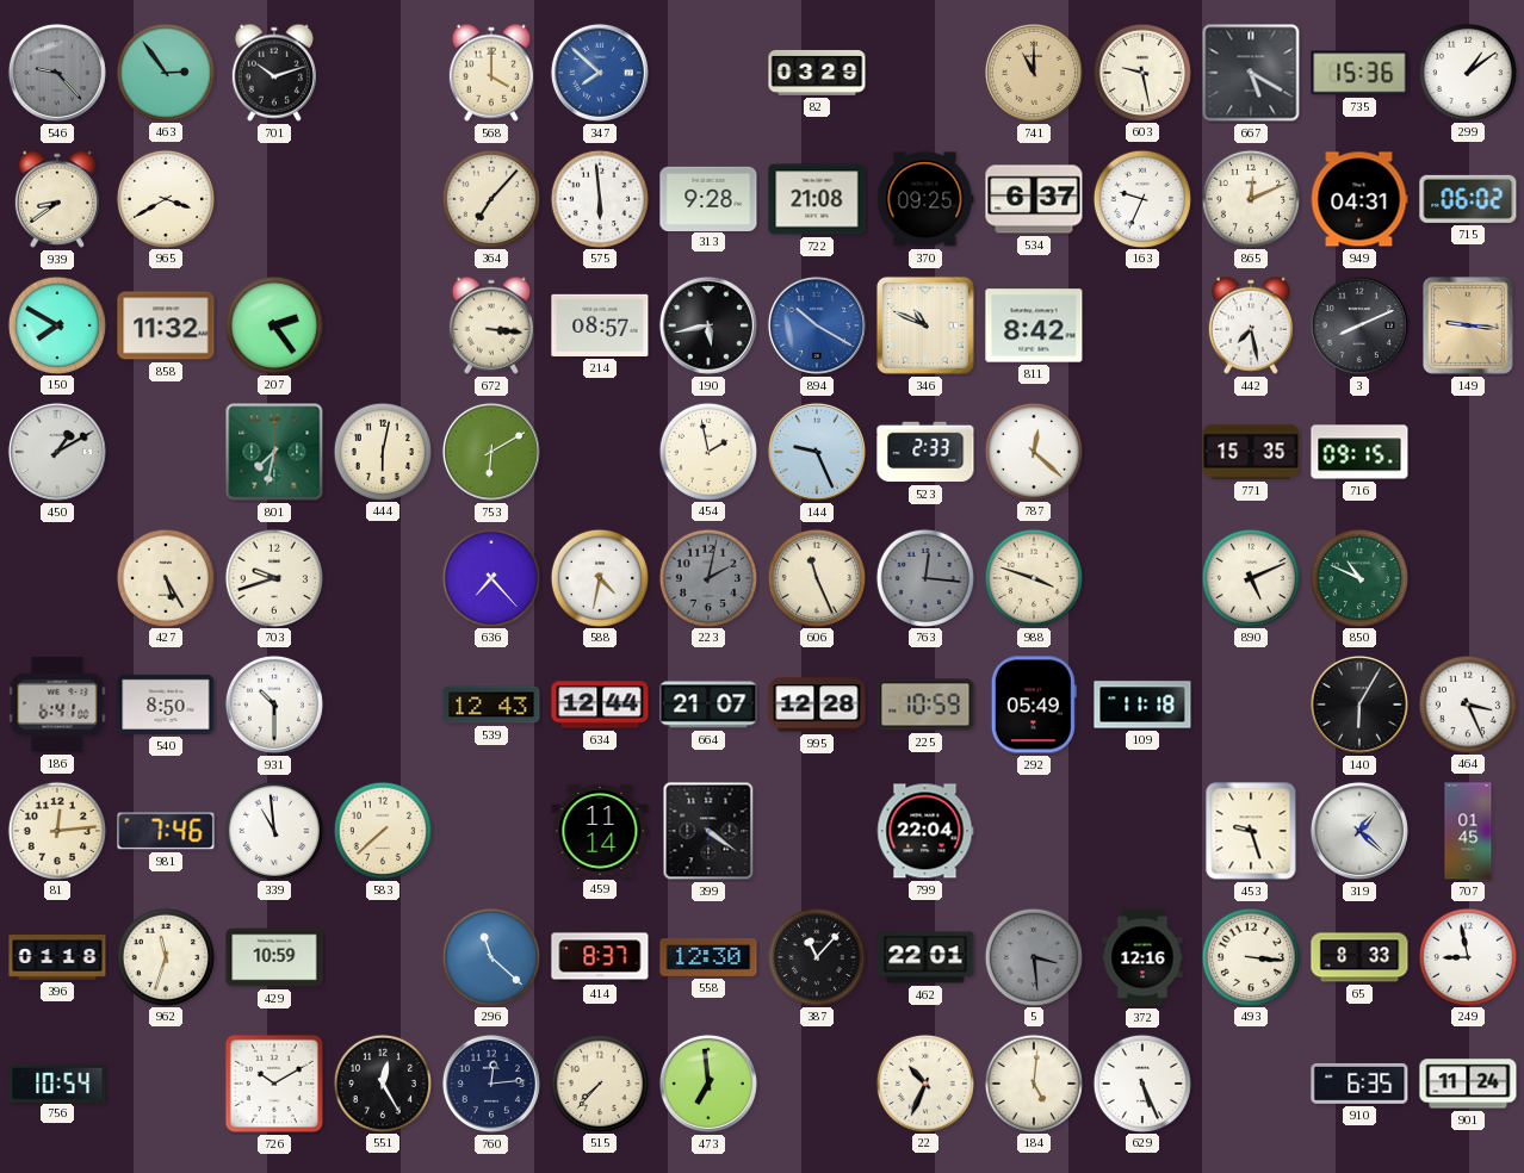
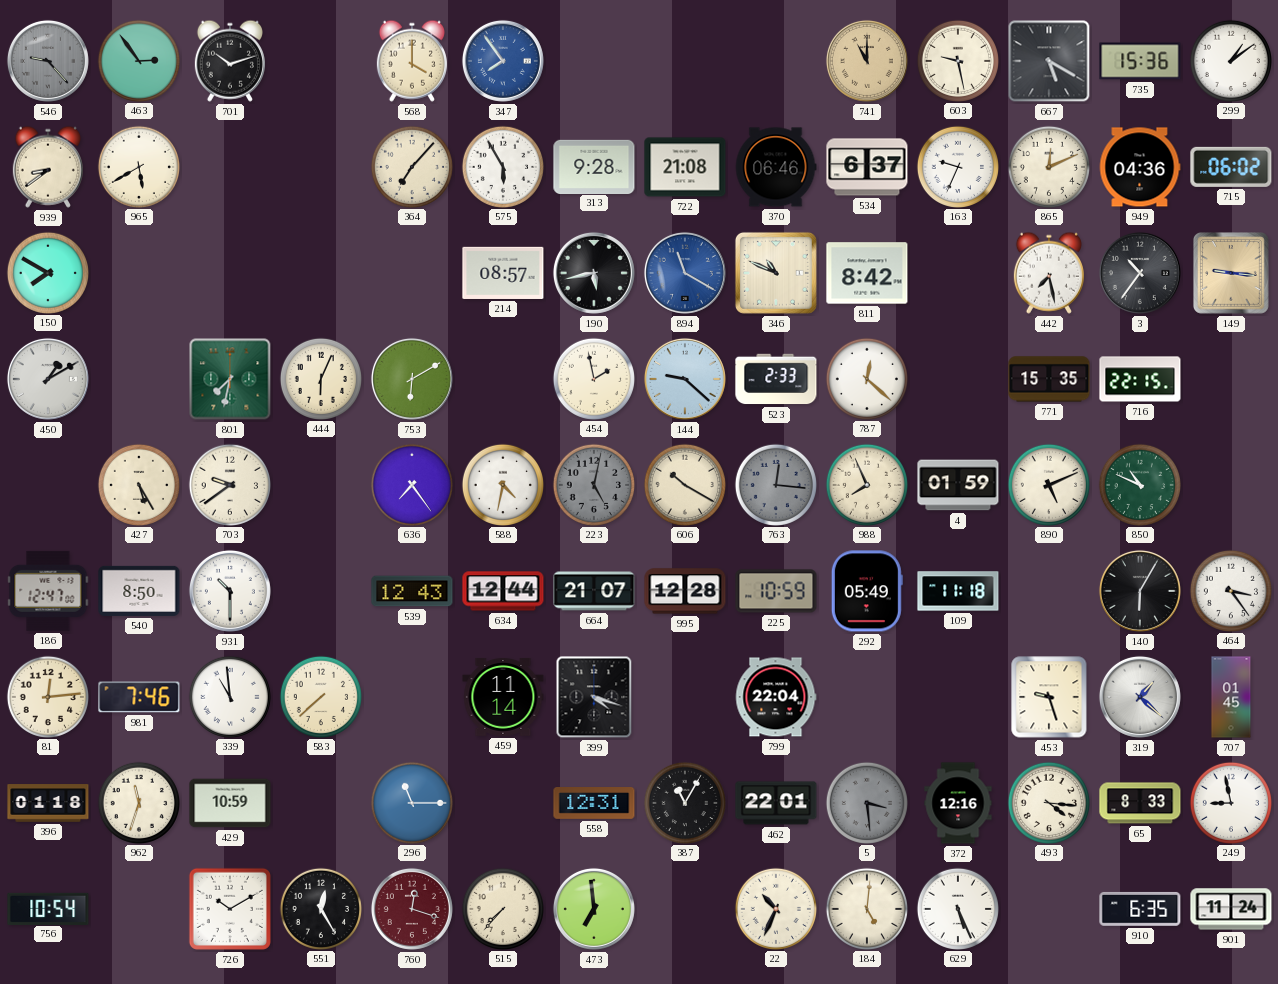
347: 7:52 -> 7:54
82: 03:29 -> none
965: 3:40 -> 5:40
575: 5:59 -> 5:55
370: 09:25 -> 06:46
949: 04:31 -> 04:36
858: 11:32 -> none
207: 2:24 -> none
672: 3:16 -> none
894: 10:20 -> 11:20
3: 8:11 -> 10:36
444: 6:02 -> 6:04
144: 9:26 -> 9:22
716: 09:15 -> 22:15
703: 9:42 -> 9:39
636: 7:23 -> 7:24
223: 2:02 -> 5:02
606: 11:26 -> 10:20
988: 3:48 -> 7:56
4: none -> 01:59
186: 6:41 -> 12:47
464: 3:26 -> 3:24
399: 4:21 -> 4:18
296: 11:22 -> 11:15
414: 8:37 -> none
558: 12:30 -> 12:31
387: 11:07 -> 11:05
493: 3:16 -> 4:16
760: 12:14 -> 12:18
760 dial: navy -> burgundy
